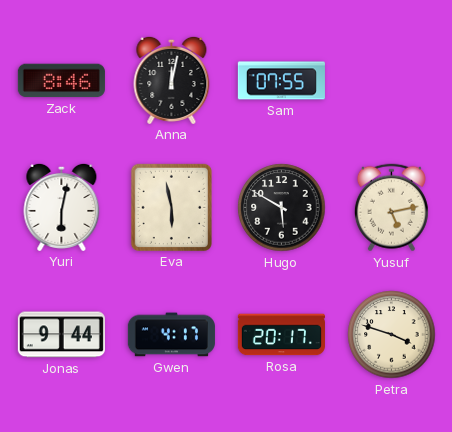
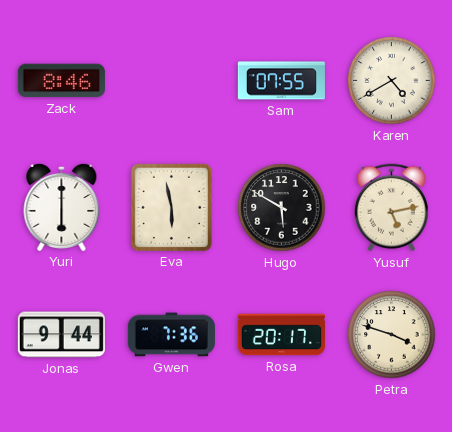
Anna: 12:02 -> none
Karen: none -> 4:40
Yuri: 6:02 -> 6:00
Gwen: 4:17 -> 7:36
